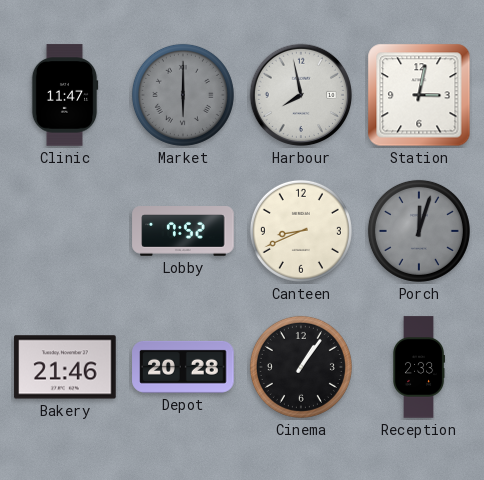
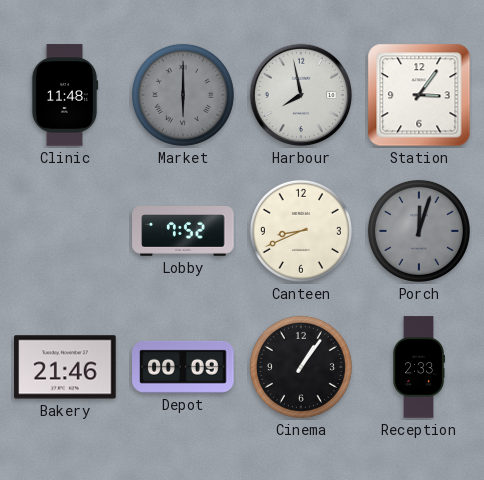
Clinic: 11:47 -> 11:48
Station: 3:02 -> 3:06
Depot: 20:28 -> 00:09
